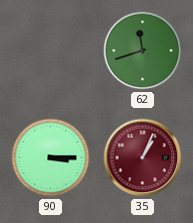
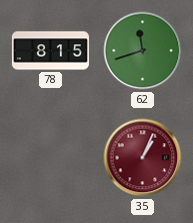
78: none -> 8:15
90: 3:15 -> none
